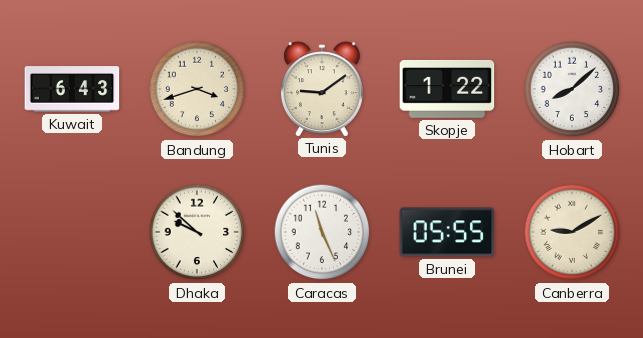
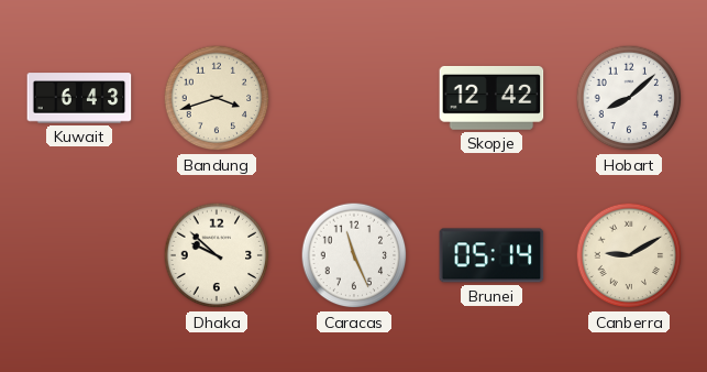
Tunis: 9:09 -> none
Skopje: 1:22 -> 12:42
Brunei: 05:55 -> 05:14
